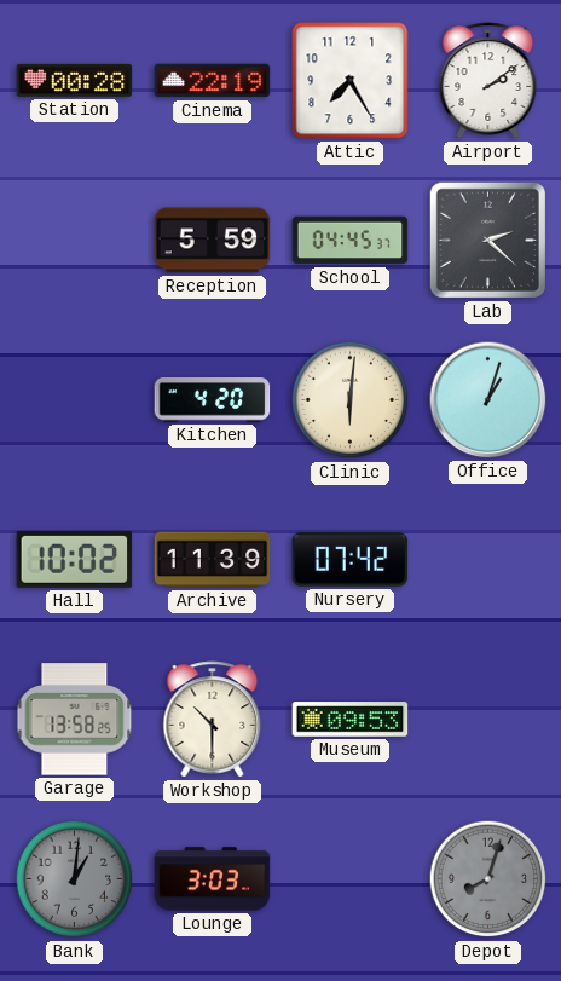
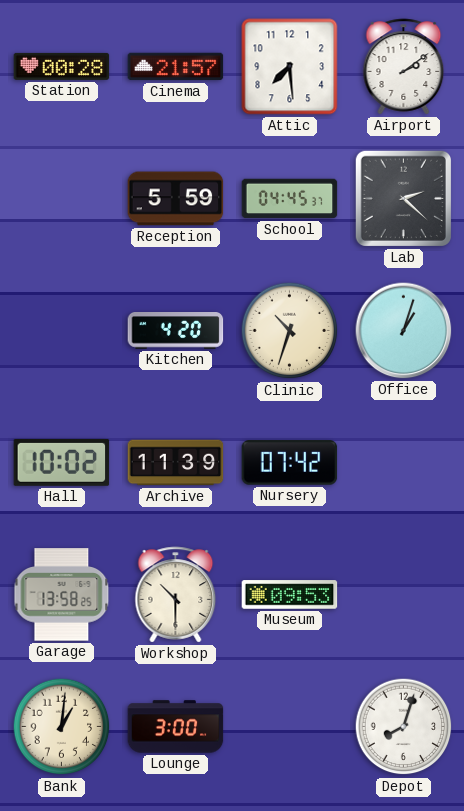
Cinema: 22:19 -> 21:57
Attic: 7:25 -> 7:29
Clinic: 6:01 -> 10:33
Bank dial: grey -> cream
Lounge: 3:03 -> 3:00
Depot dial: grey -> white
